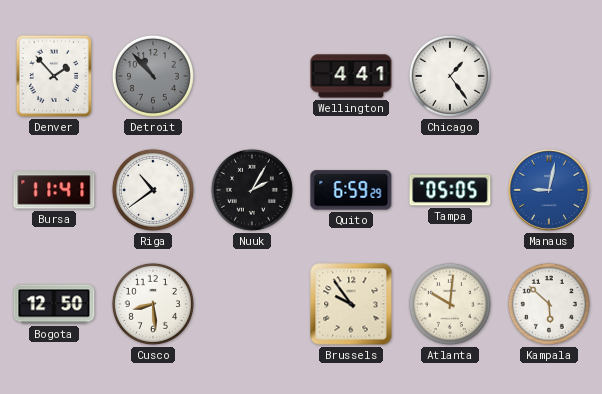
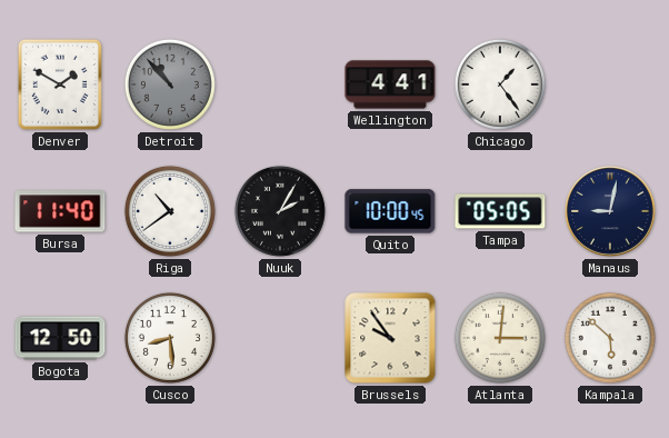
Denver: 1:53 -> 1:50
Bursa: 11:41 -> 11:40
Quito: 6:59 -> 10:00
Manaus dial: blue -> navy
Atlanta: 10:01 -> 3:01
